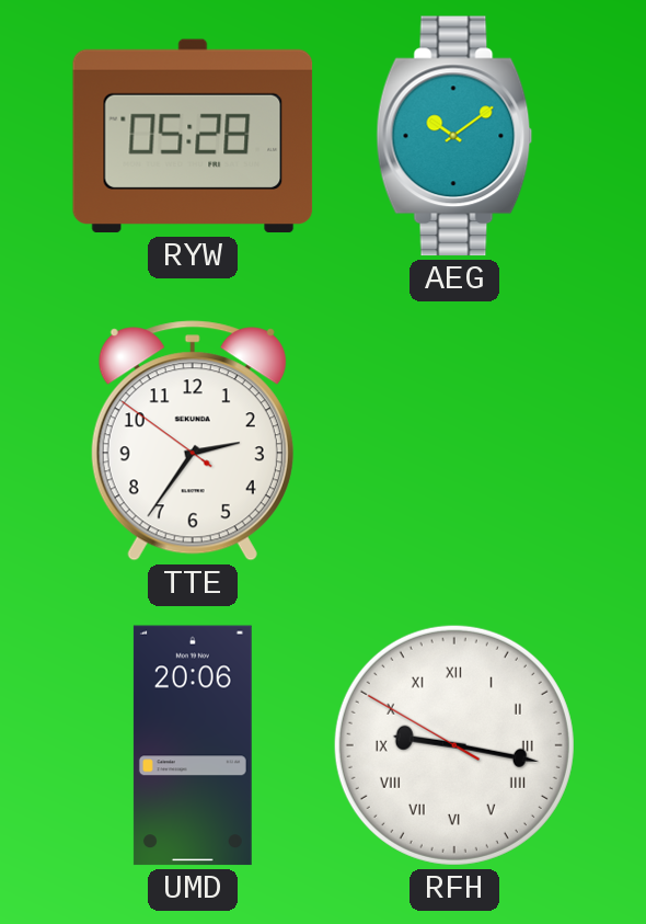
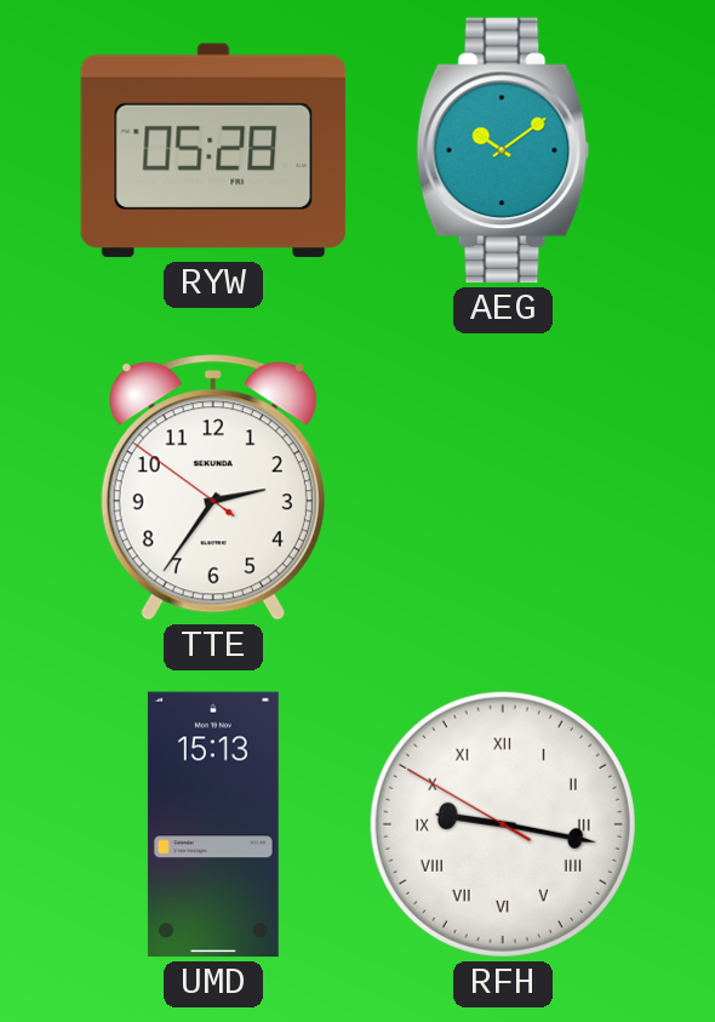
UMD: 20:06 -> 15:13
